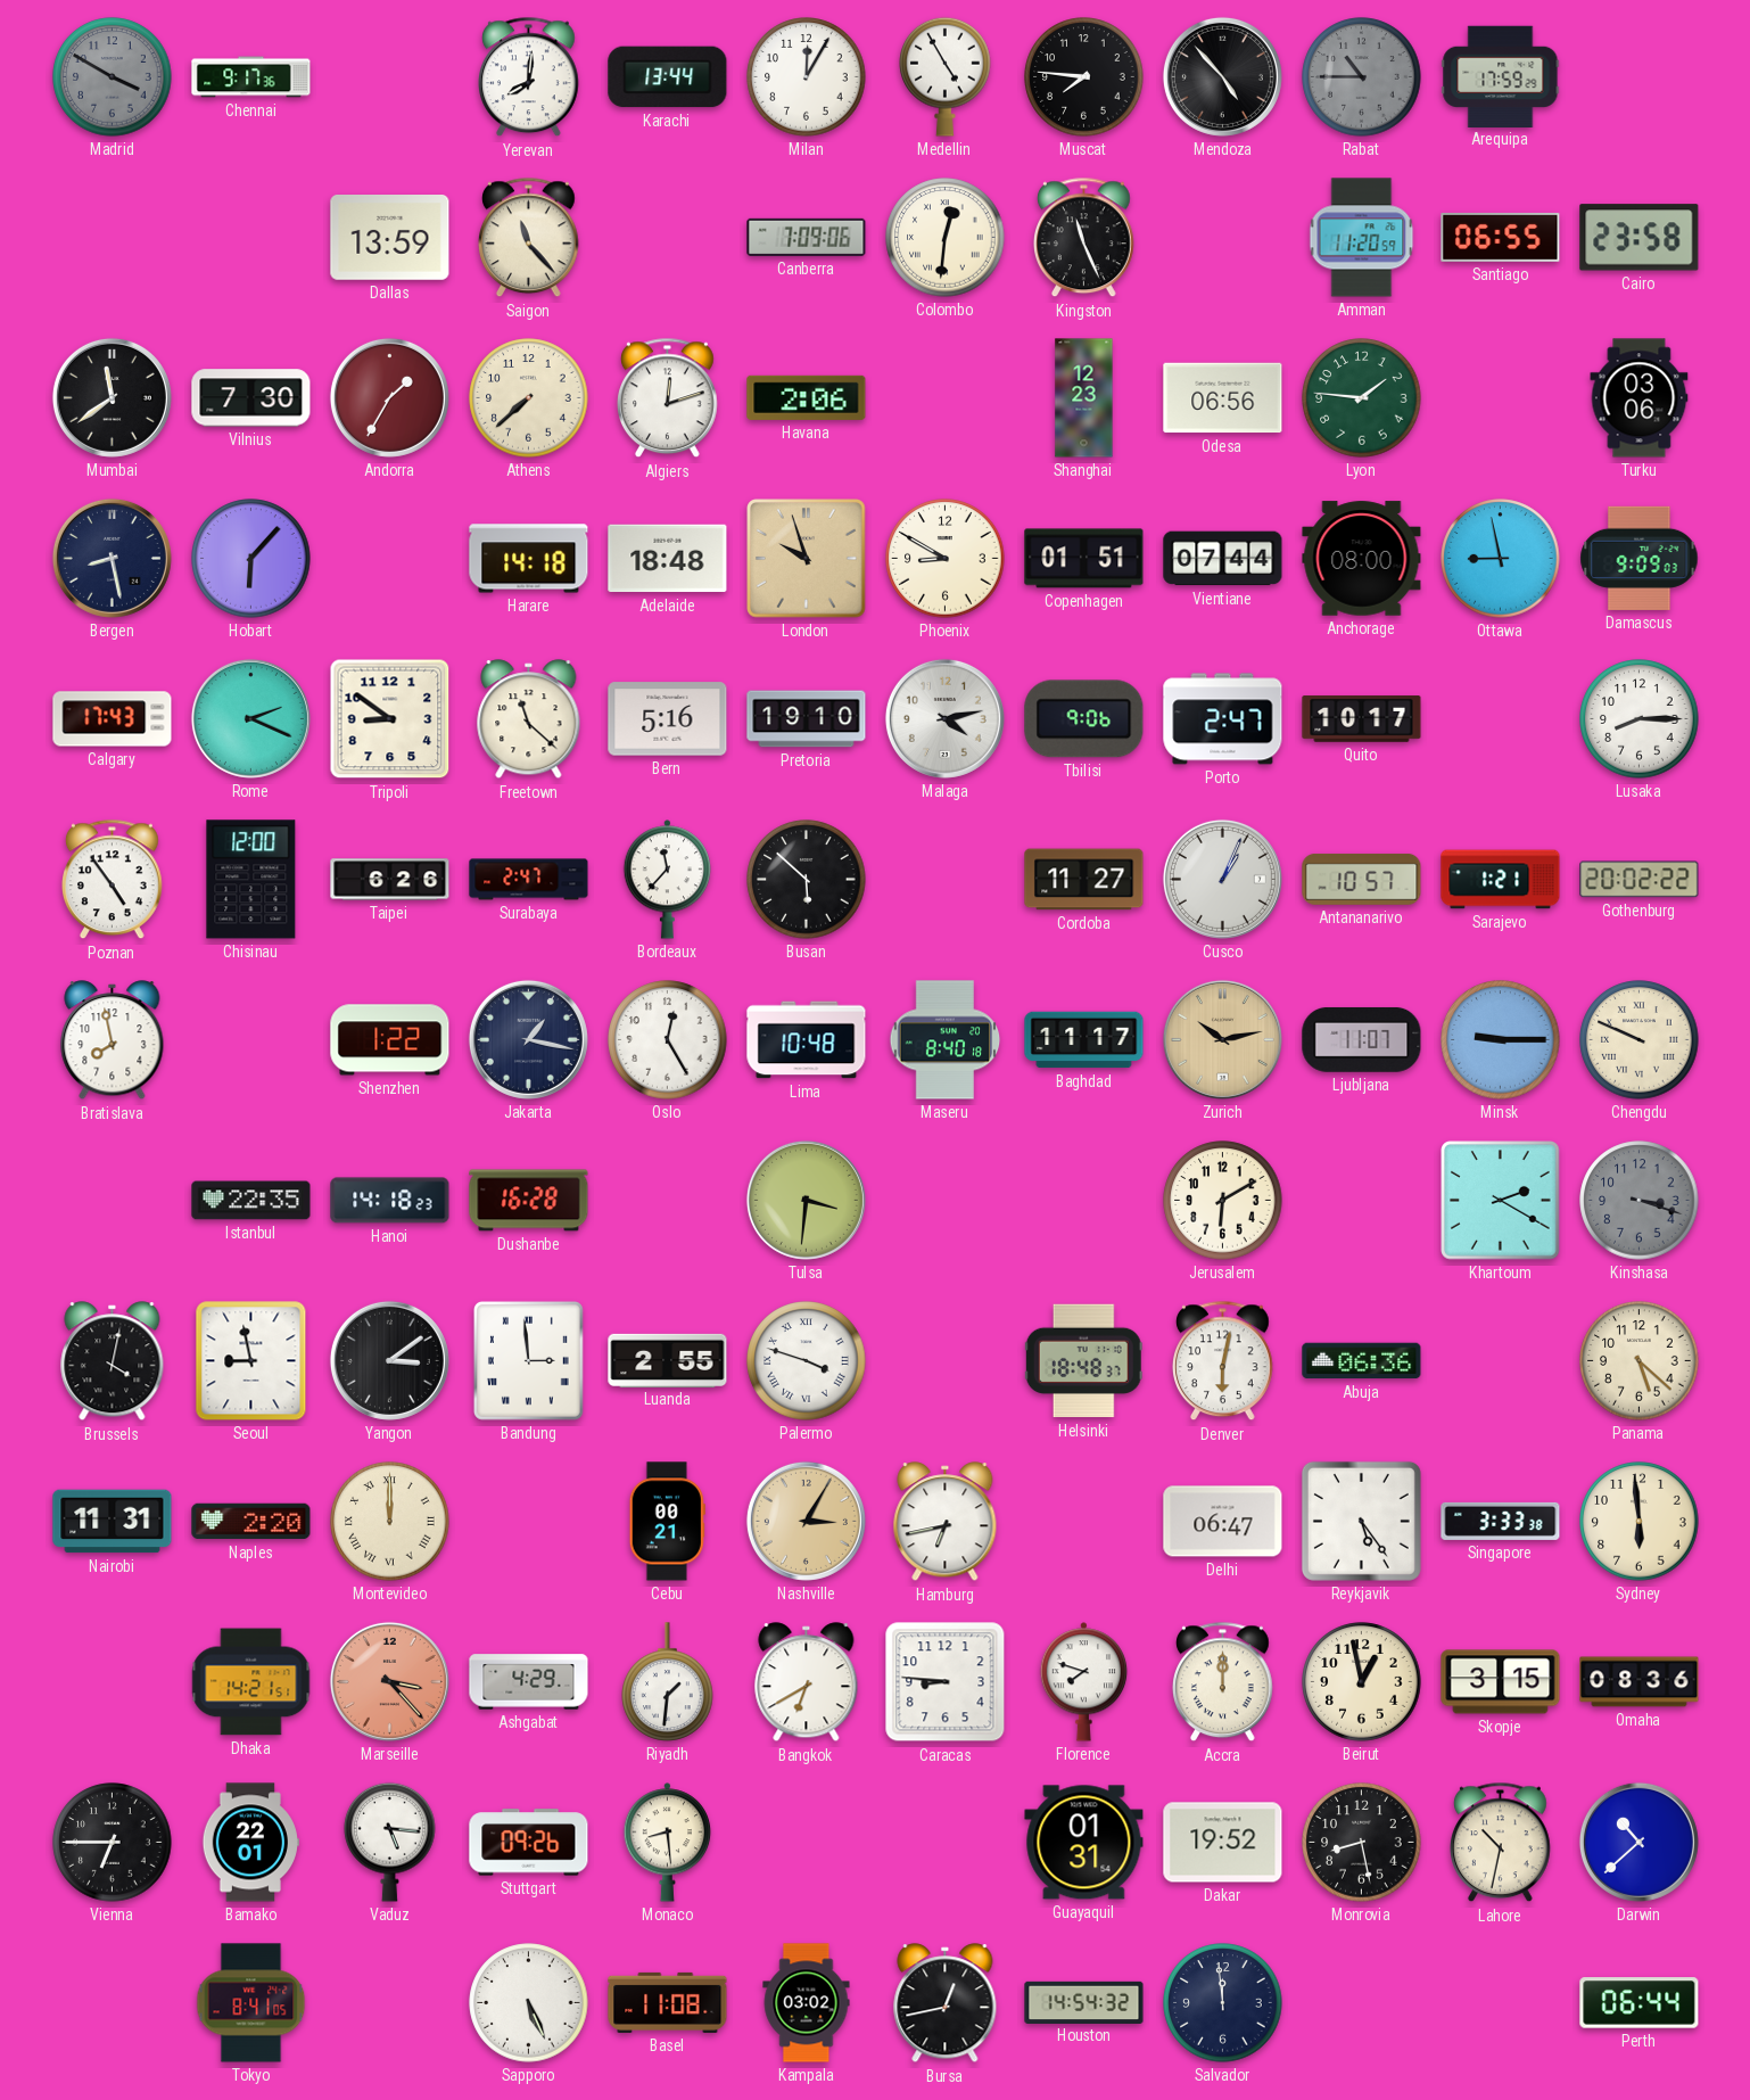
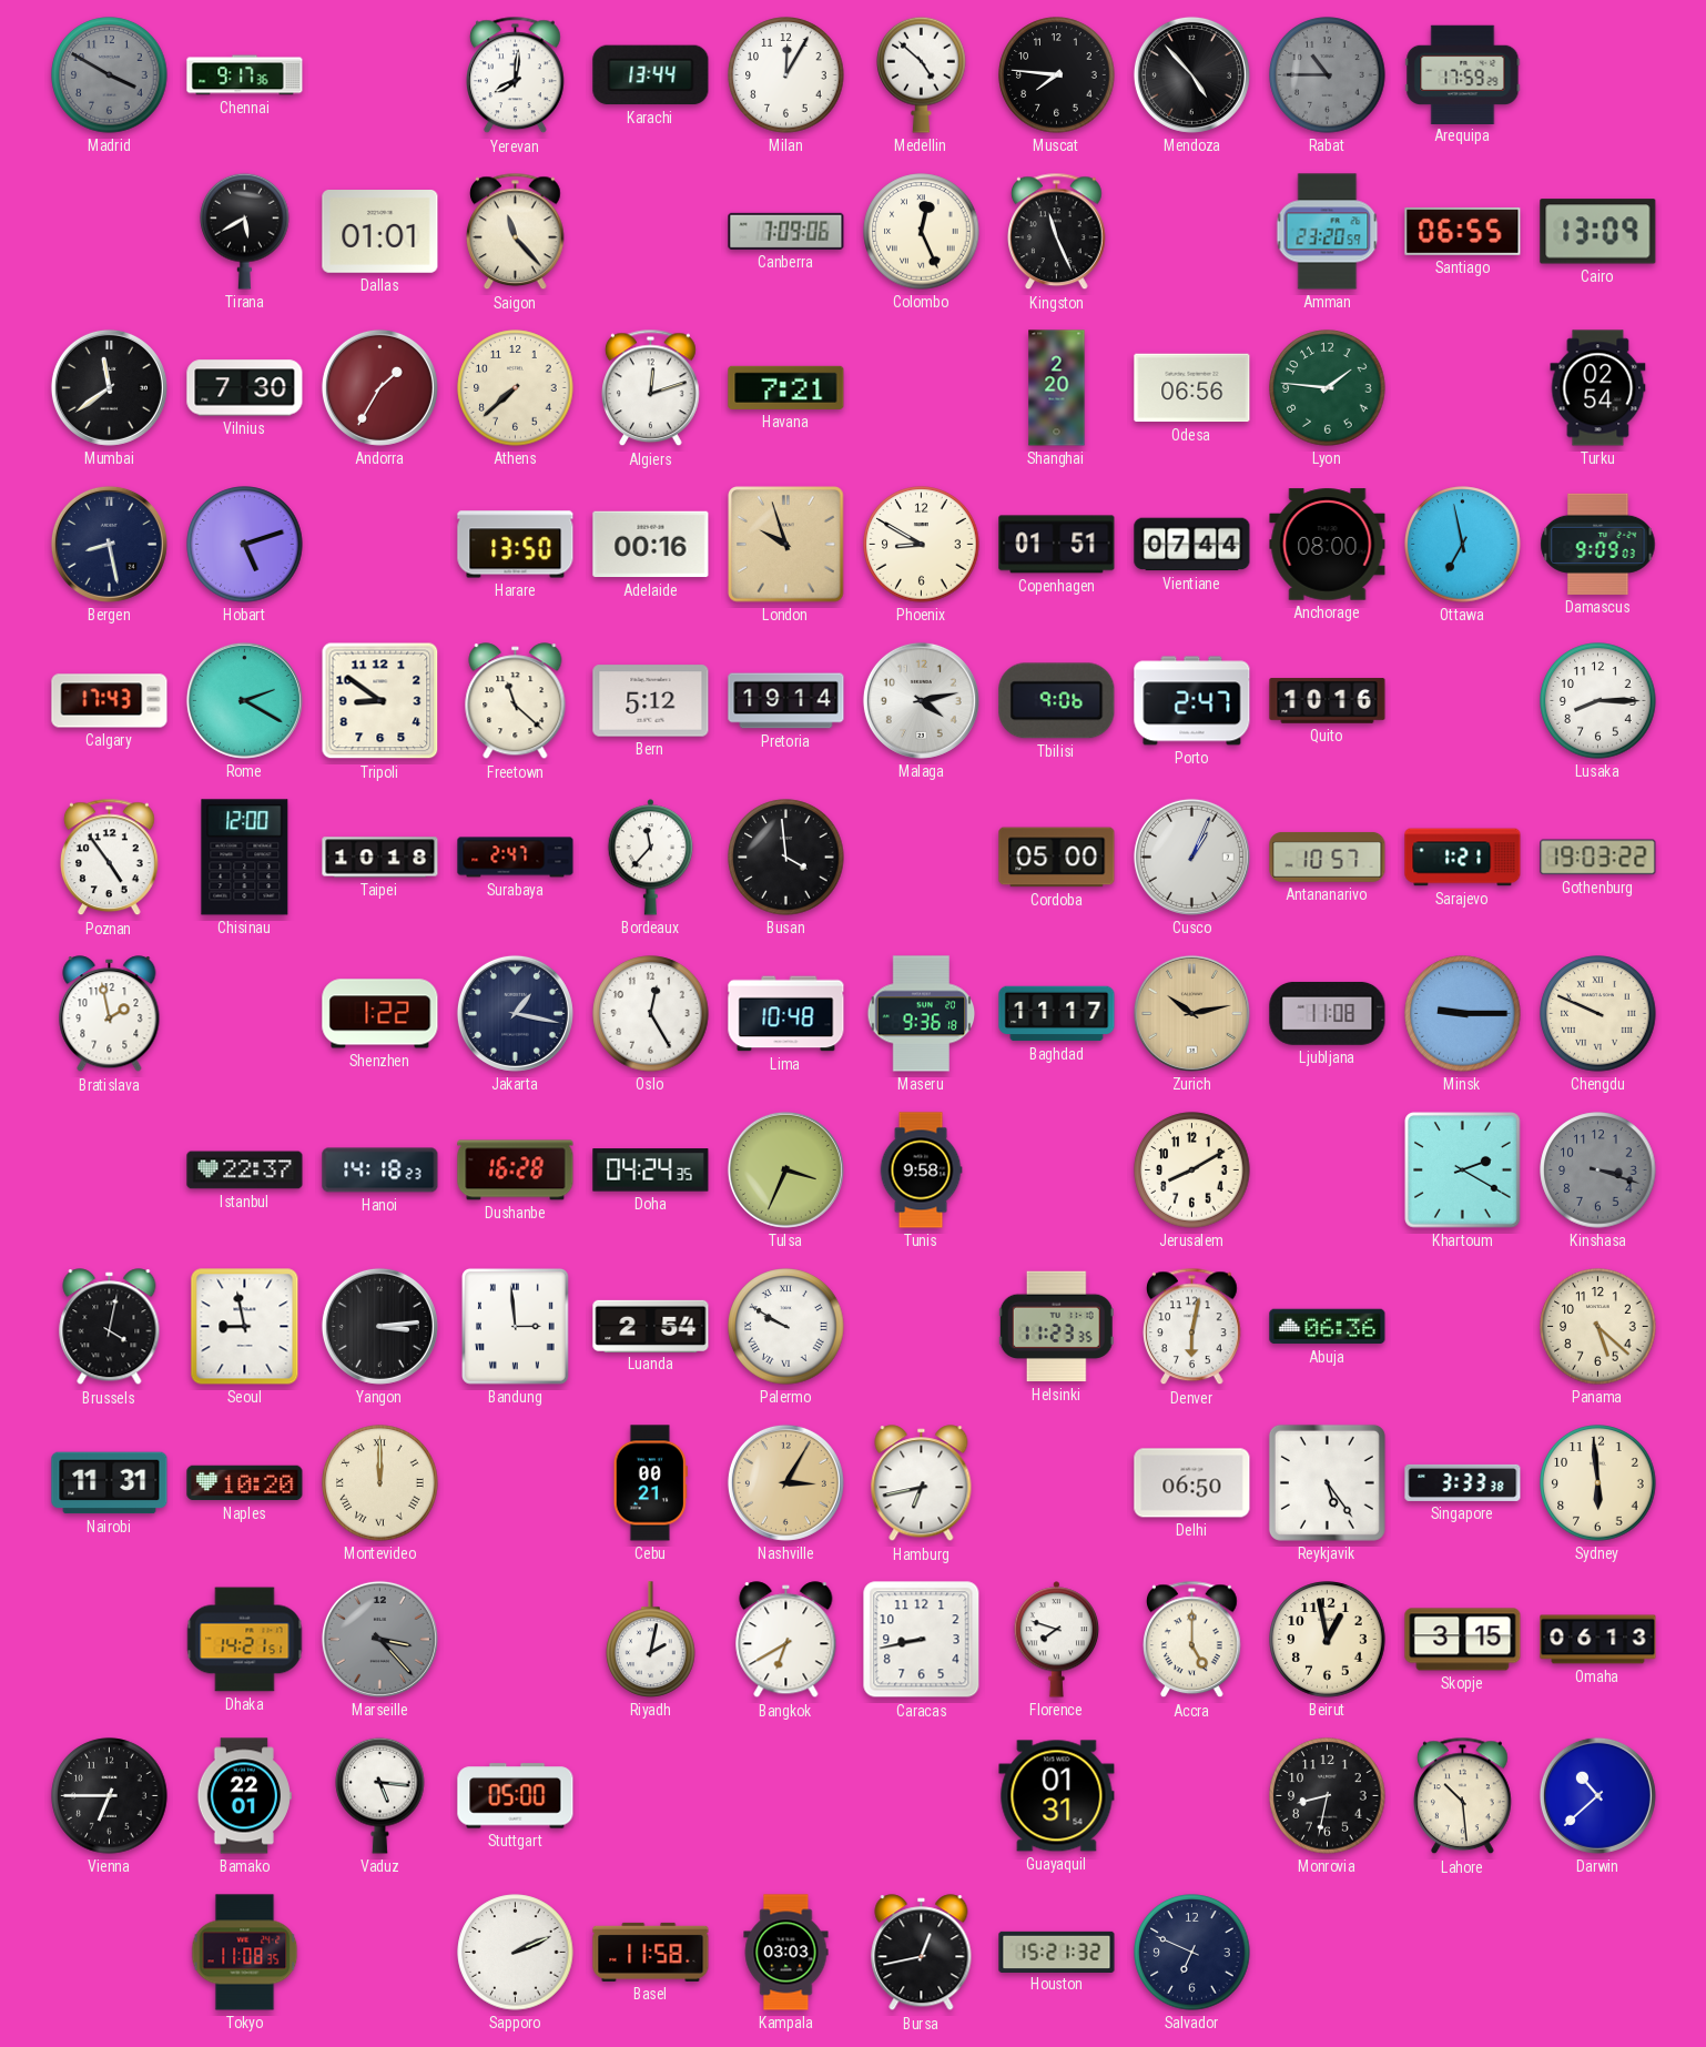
Medellin: 4:55 -> 4:52
Tirana: none -> 5:40
Dallas: 13:59 -> 01:01
Colombo: 12:31 -> 12:26
Amman: 11:20 -> 23:20
Cairo: 23:58 -> 13:09
Havana: 2:06 -> 7:21
Shanghai: 12:23 -> 2:20
Turku: 03:06 -> 02:54
Hobart: 6:07 -> 5:12
Harare: 14:18 -> 13:50
Adelaide: 18:48 -> 00:16
Ottawa: 8:58 -> 6:58
Rome: 2:19 -> 2:20
Bern: 5:16 -> 5:12
Pretoria: 19:10 -> 19:14
Quito: 10:17 -> 10:16
Taipei: 6:26 -> 10:18
Busan: 5:52 -> 3:59
Cordoba: 11:27 -> 05:00
Gothenburg: 20:02 -> 19:03
Bratislava: 7:58 -> 1:58
Maseru: 8:40 -> 9:36
Ljubljana: 11:07 -> 11:08
Istanbul: 22:35 -> 22:37
Doha: none -> 04:24
Tulsa: 3:31 -> 3:34
Tunis: none -> 9:58
Jerusalem: 6:10 -> 8:10
Yangon: 3:09 -> 3:14
Luanda: 2:55 -> 2:54
Palermo: 3:48 -> 9:50
Helsinki: 18:48 -> 11:23
Naples: 2:20 -> 10:20
Delhi: 06:47 -> 06:50
Marseille dial: salmon -> grey
Ashgabat: 4:29 -> none
Riyadh: 1:31 -> 2:02
Caracas: 8:46 -> 8:43
Accra: 12:00 -> 5:00
Omaha: 08:36 -> 06:13
Stuttgart: 09:26 -> 05:00
Monaco: 8:29 -> none
Dakar: 19:52 -> none
Monrovia: 8:28 -> 8:32
Lahore: 10:32 -> 10:29
Tokyo: 8:41 -> 11:08
Sapporo: 5:26 -> 2:11
Basel: 11:08 -> 11:58
Kampala: 03:02 -> 03:03
Houston: 14:54 -> 15:21
Salvador: 11:59 -> 6:49
Perth: 06:44 -> none
